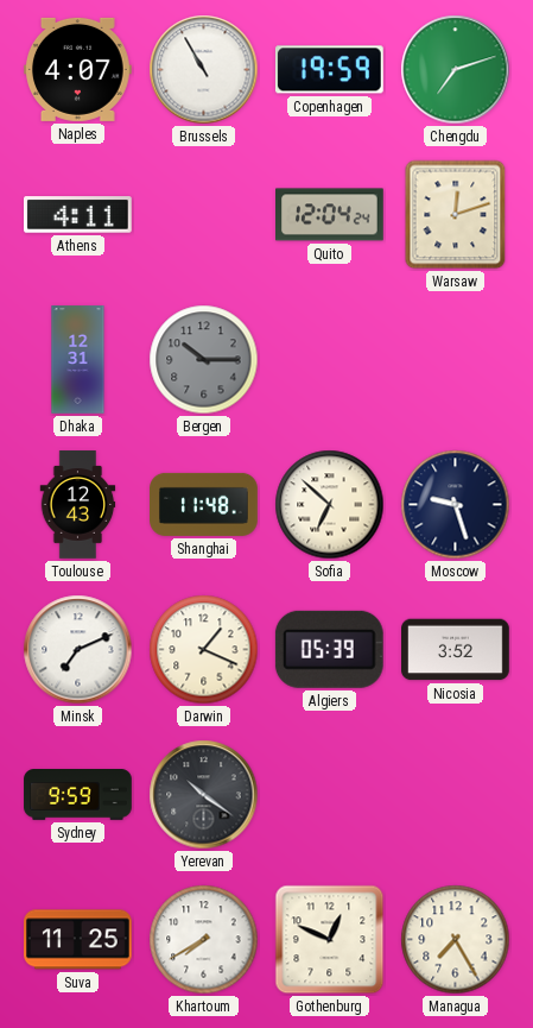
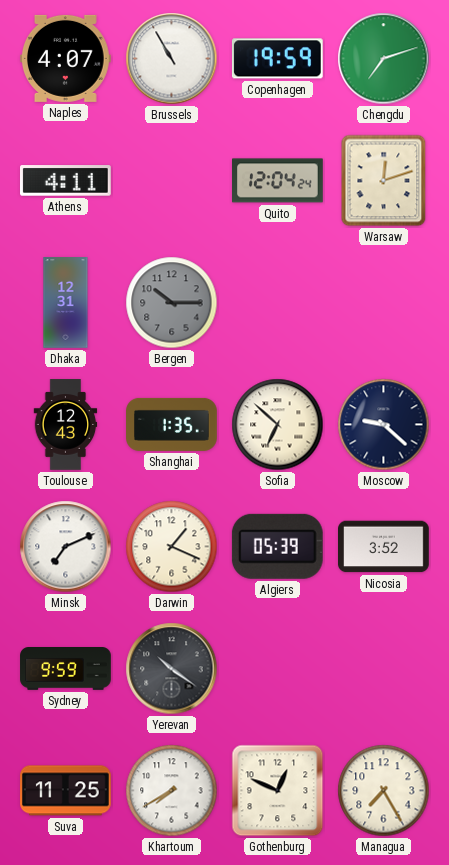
Shanghai: 11:48 -> 1:35
Moscow: 9:27 -> 9:22
